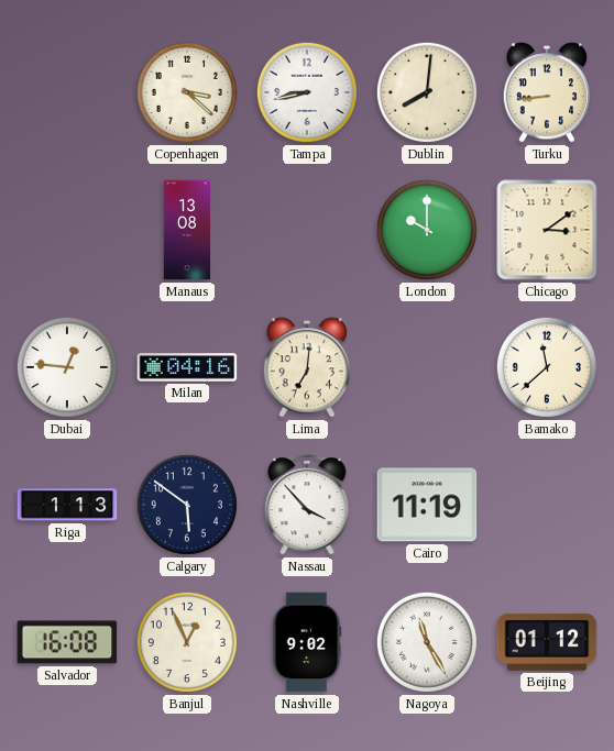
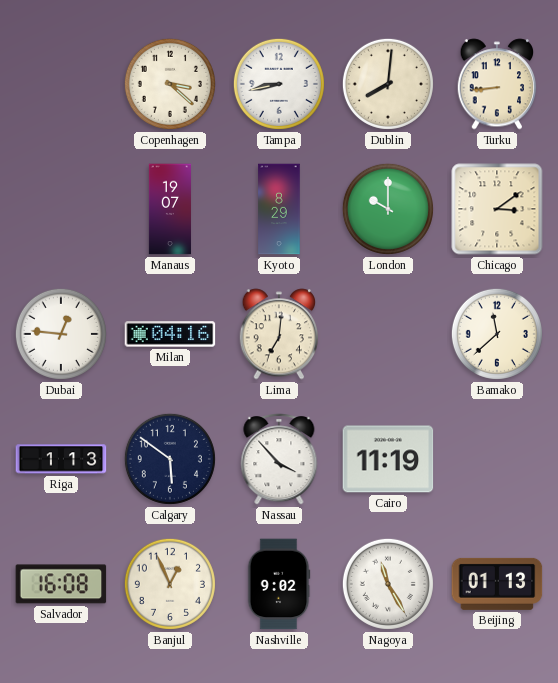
Manaus: 13:08 -> 19:07
Kyoto: none -> 8:29
Beijing: 01:12 -> 01:13
